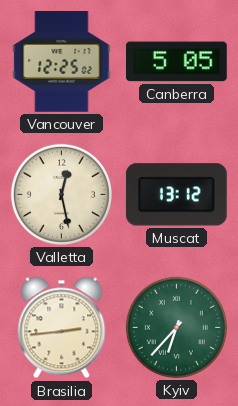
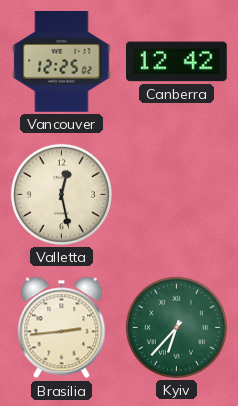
Canberra: 5:05 -> 12:42
Muscat: 13:12 -> none
